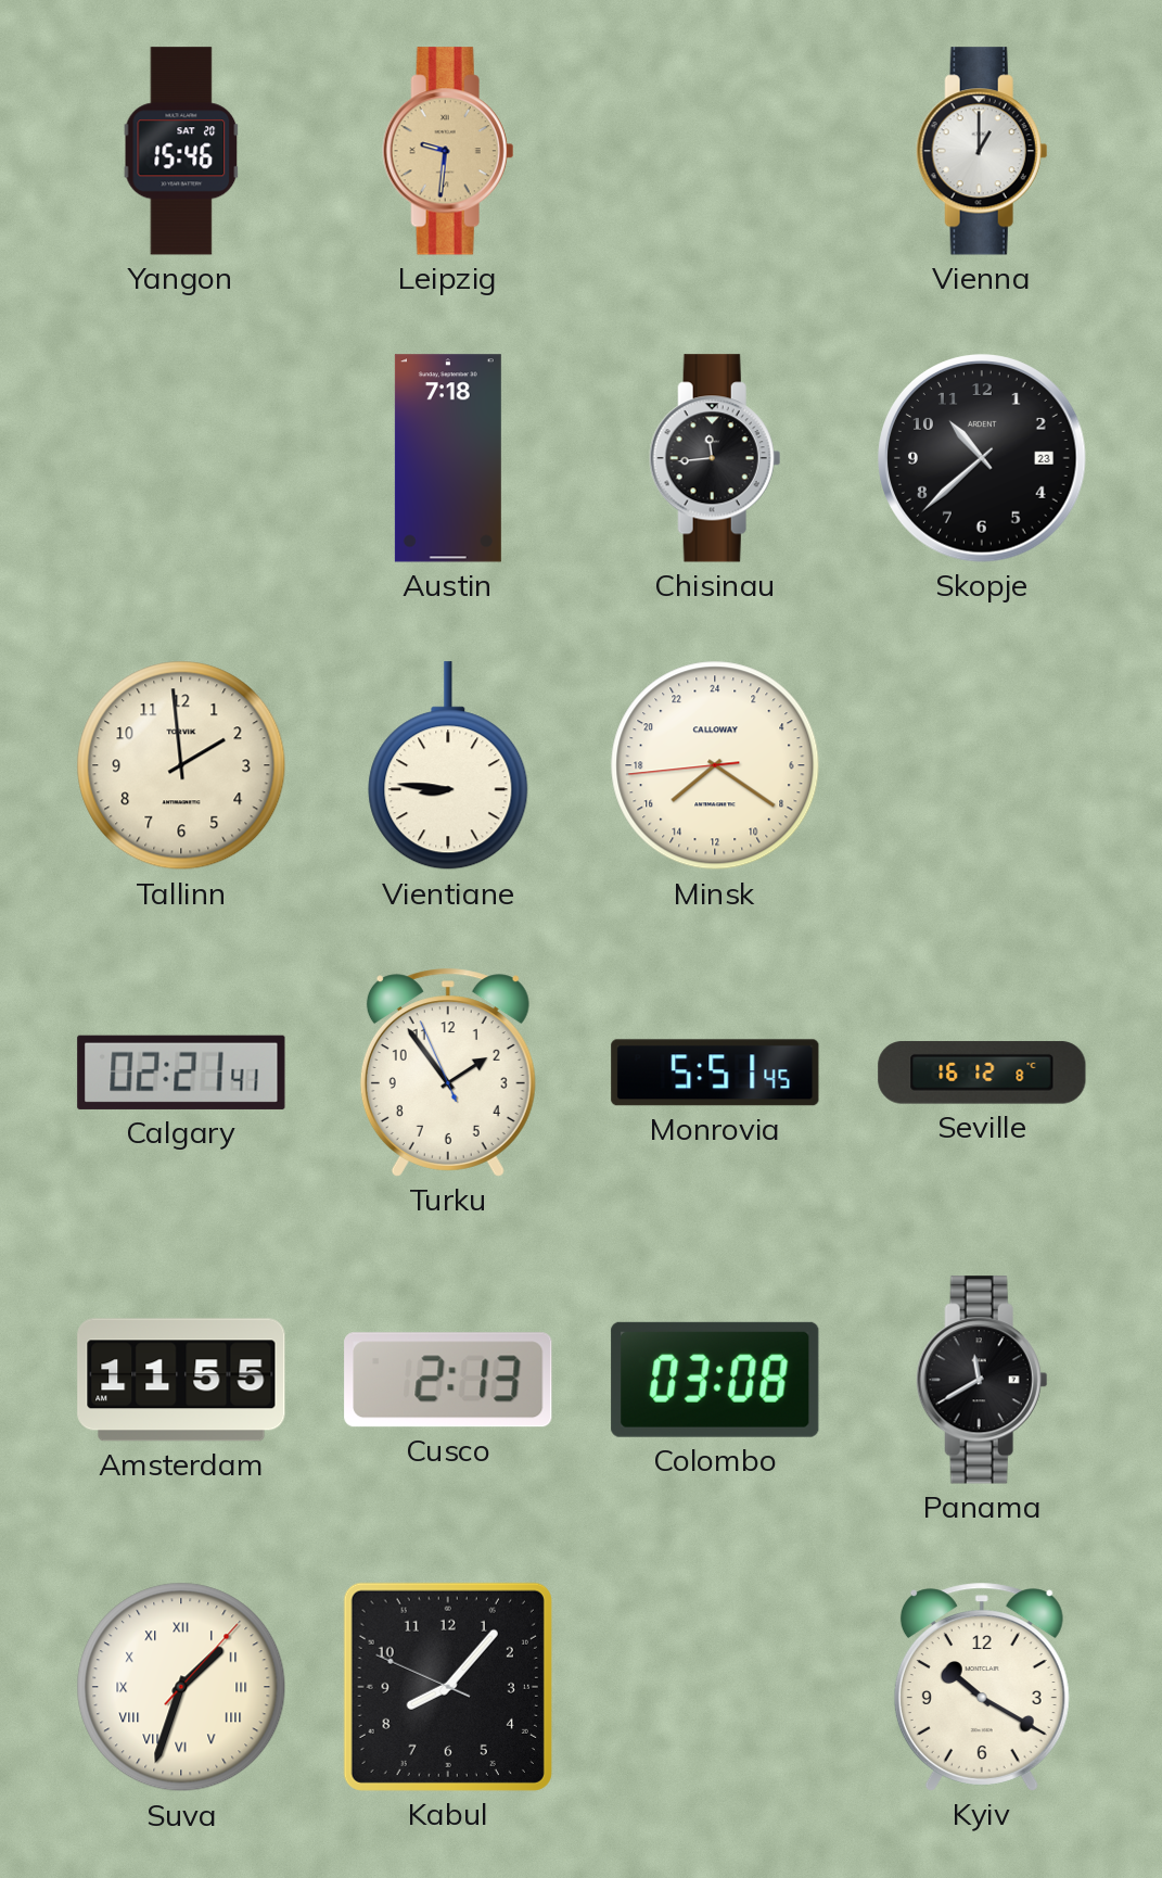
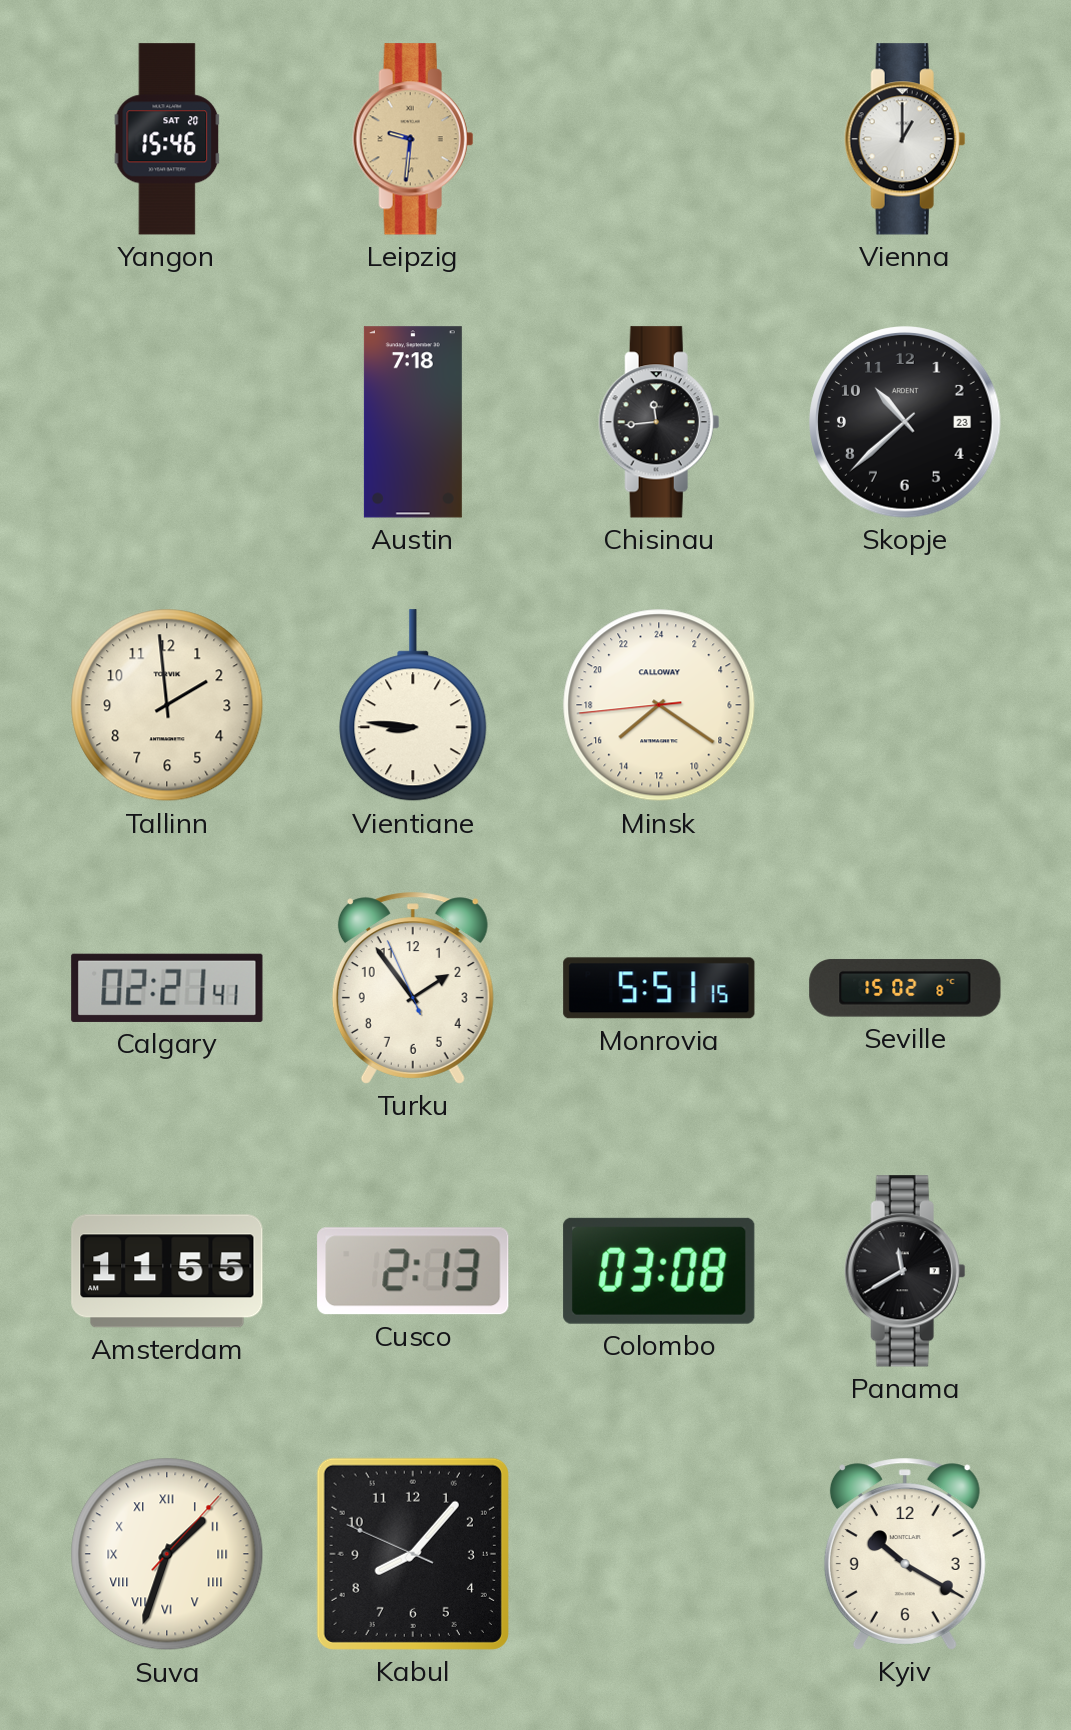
Monrovia: 5:51:45 -> 5:51:15
Seville: 16:12 -> 15:02
